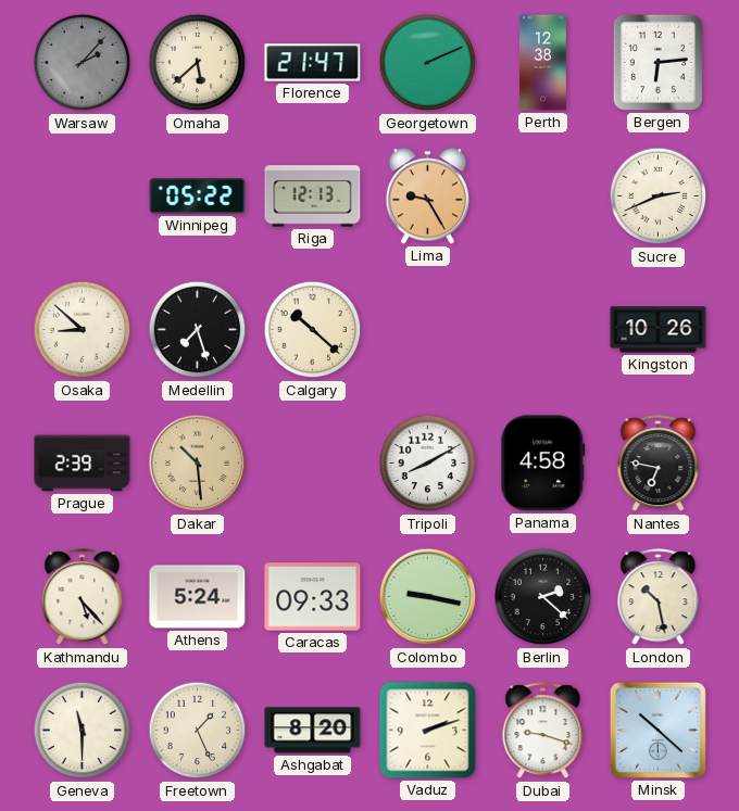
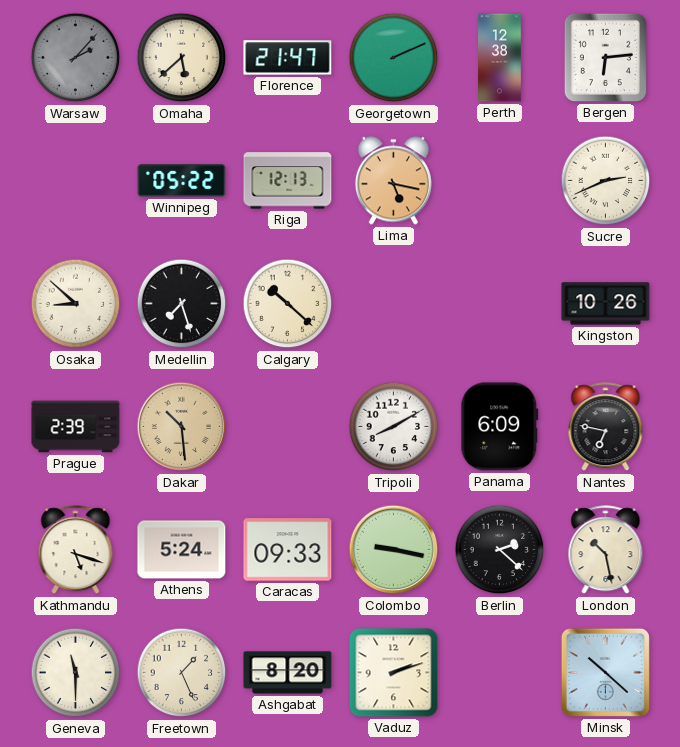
Lima: 9:25 -> 5:17
Panama: 4:58 -> 6:09
Kathmandu: 5:23 -> 5:18
Dubai: 9:18 -> none
